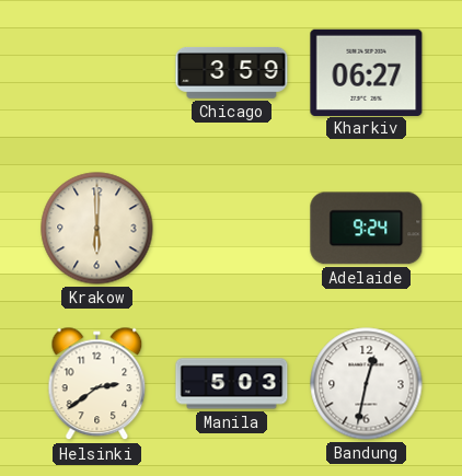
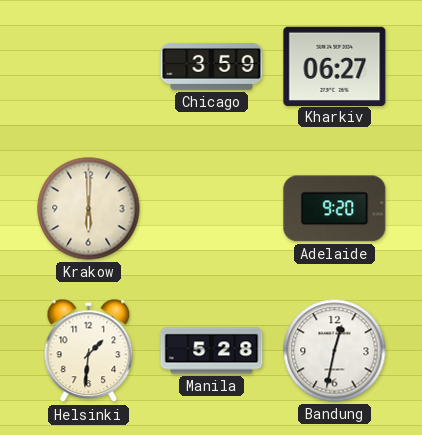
Adelaide: 9:24 -> 9:20
Helsinki: 2:39 -> 1:31
Manila: 5:03 -> 5:28
